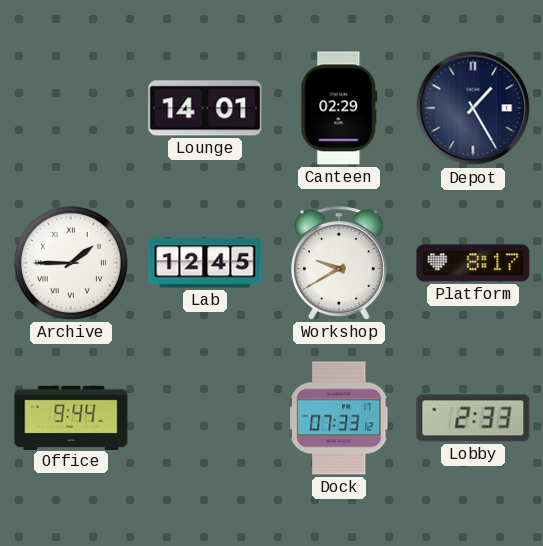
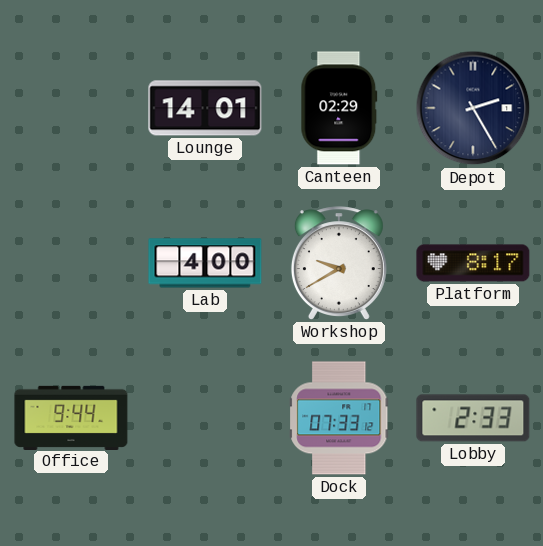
Depot: 1:25 -> 2:25
Archive: 1:45 -> none
Lab: 12:45 -> 4:00
